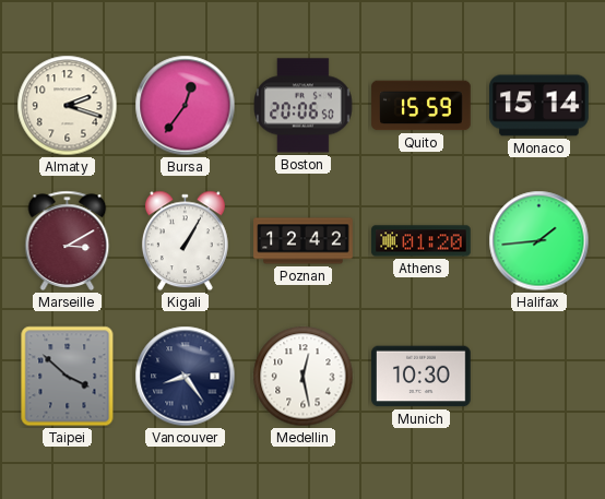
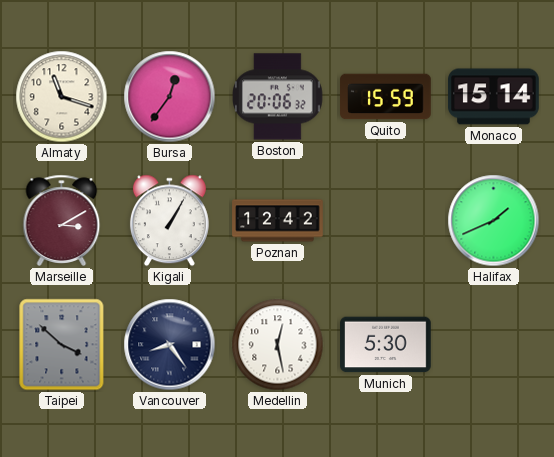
Almaty: 2:18 -> 11:18
Boston: 20:06:50 -> 20:06:32
Athens: 01:20 -> none
Halifax: 1:44 -> 1:41
Munich: 10:30 -> 5:30
